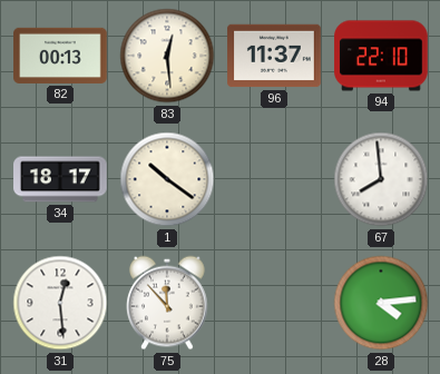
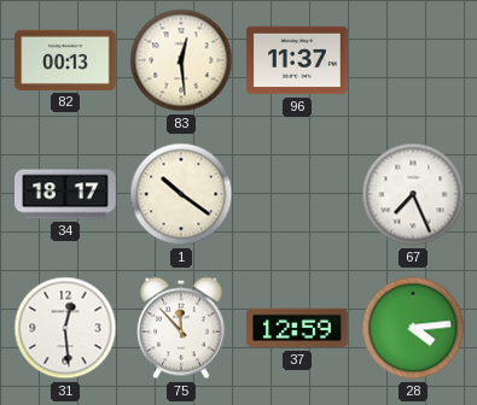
94: 22:10 -> none
67: 7:59 -> 7:26
37: none -> 12:59
